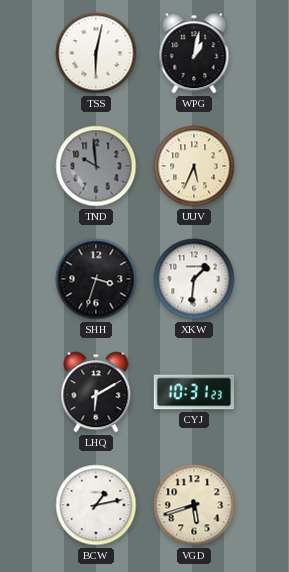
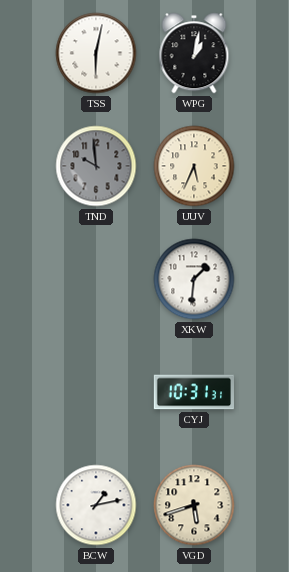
SHH: 3:33 -> none
LHQ: 6:10 -> none
CYJ: 10:31:23 -> 10:31:31
